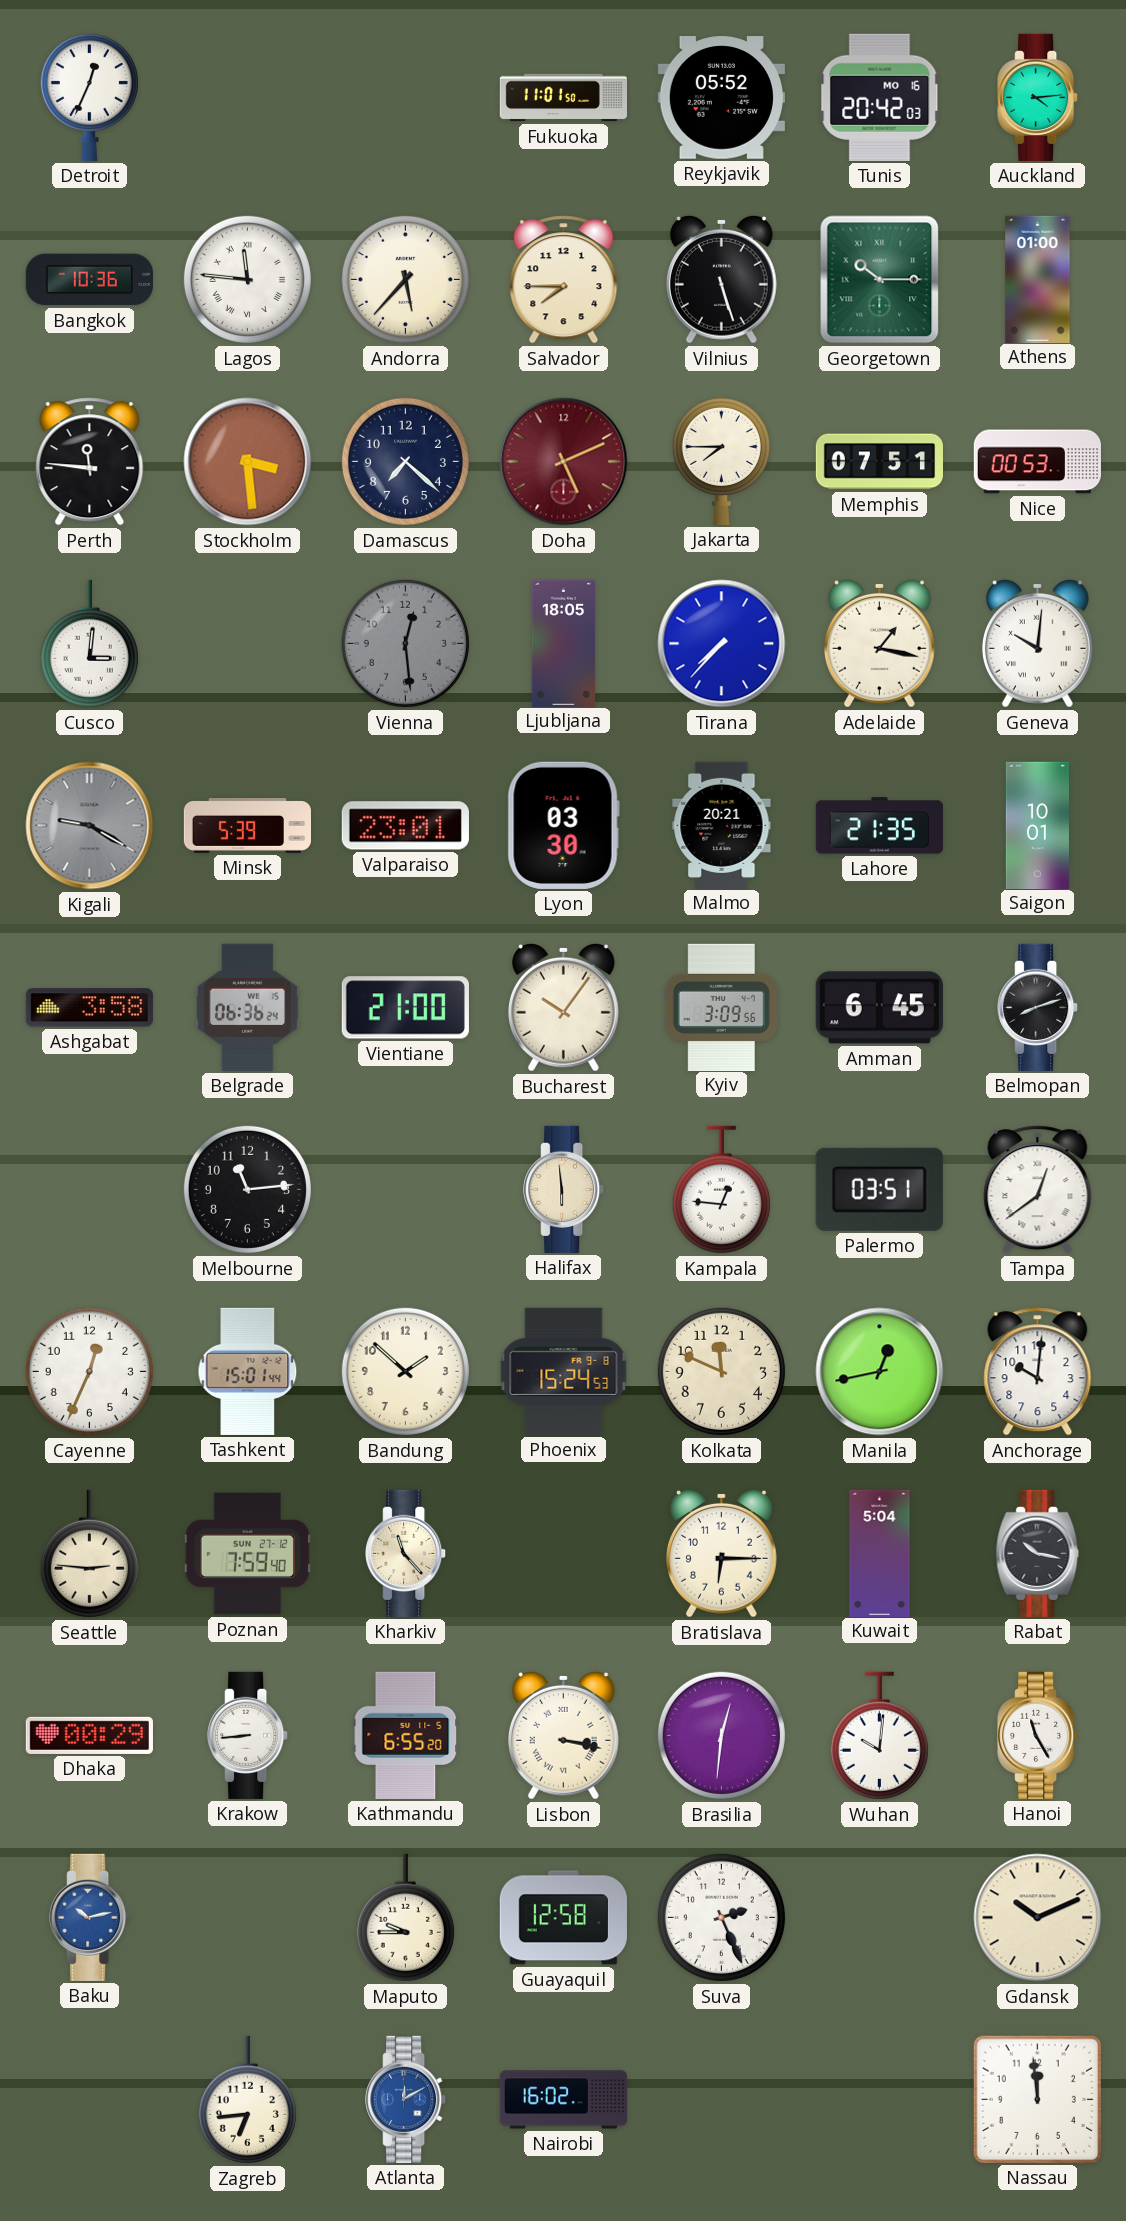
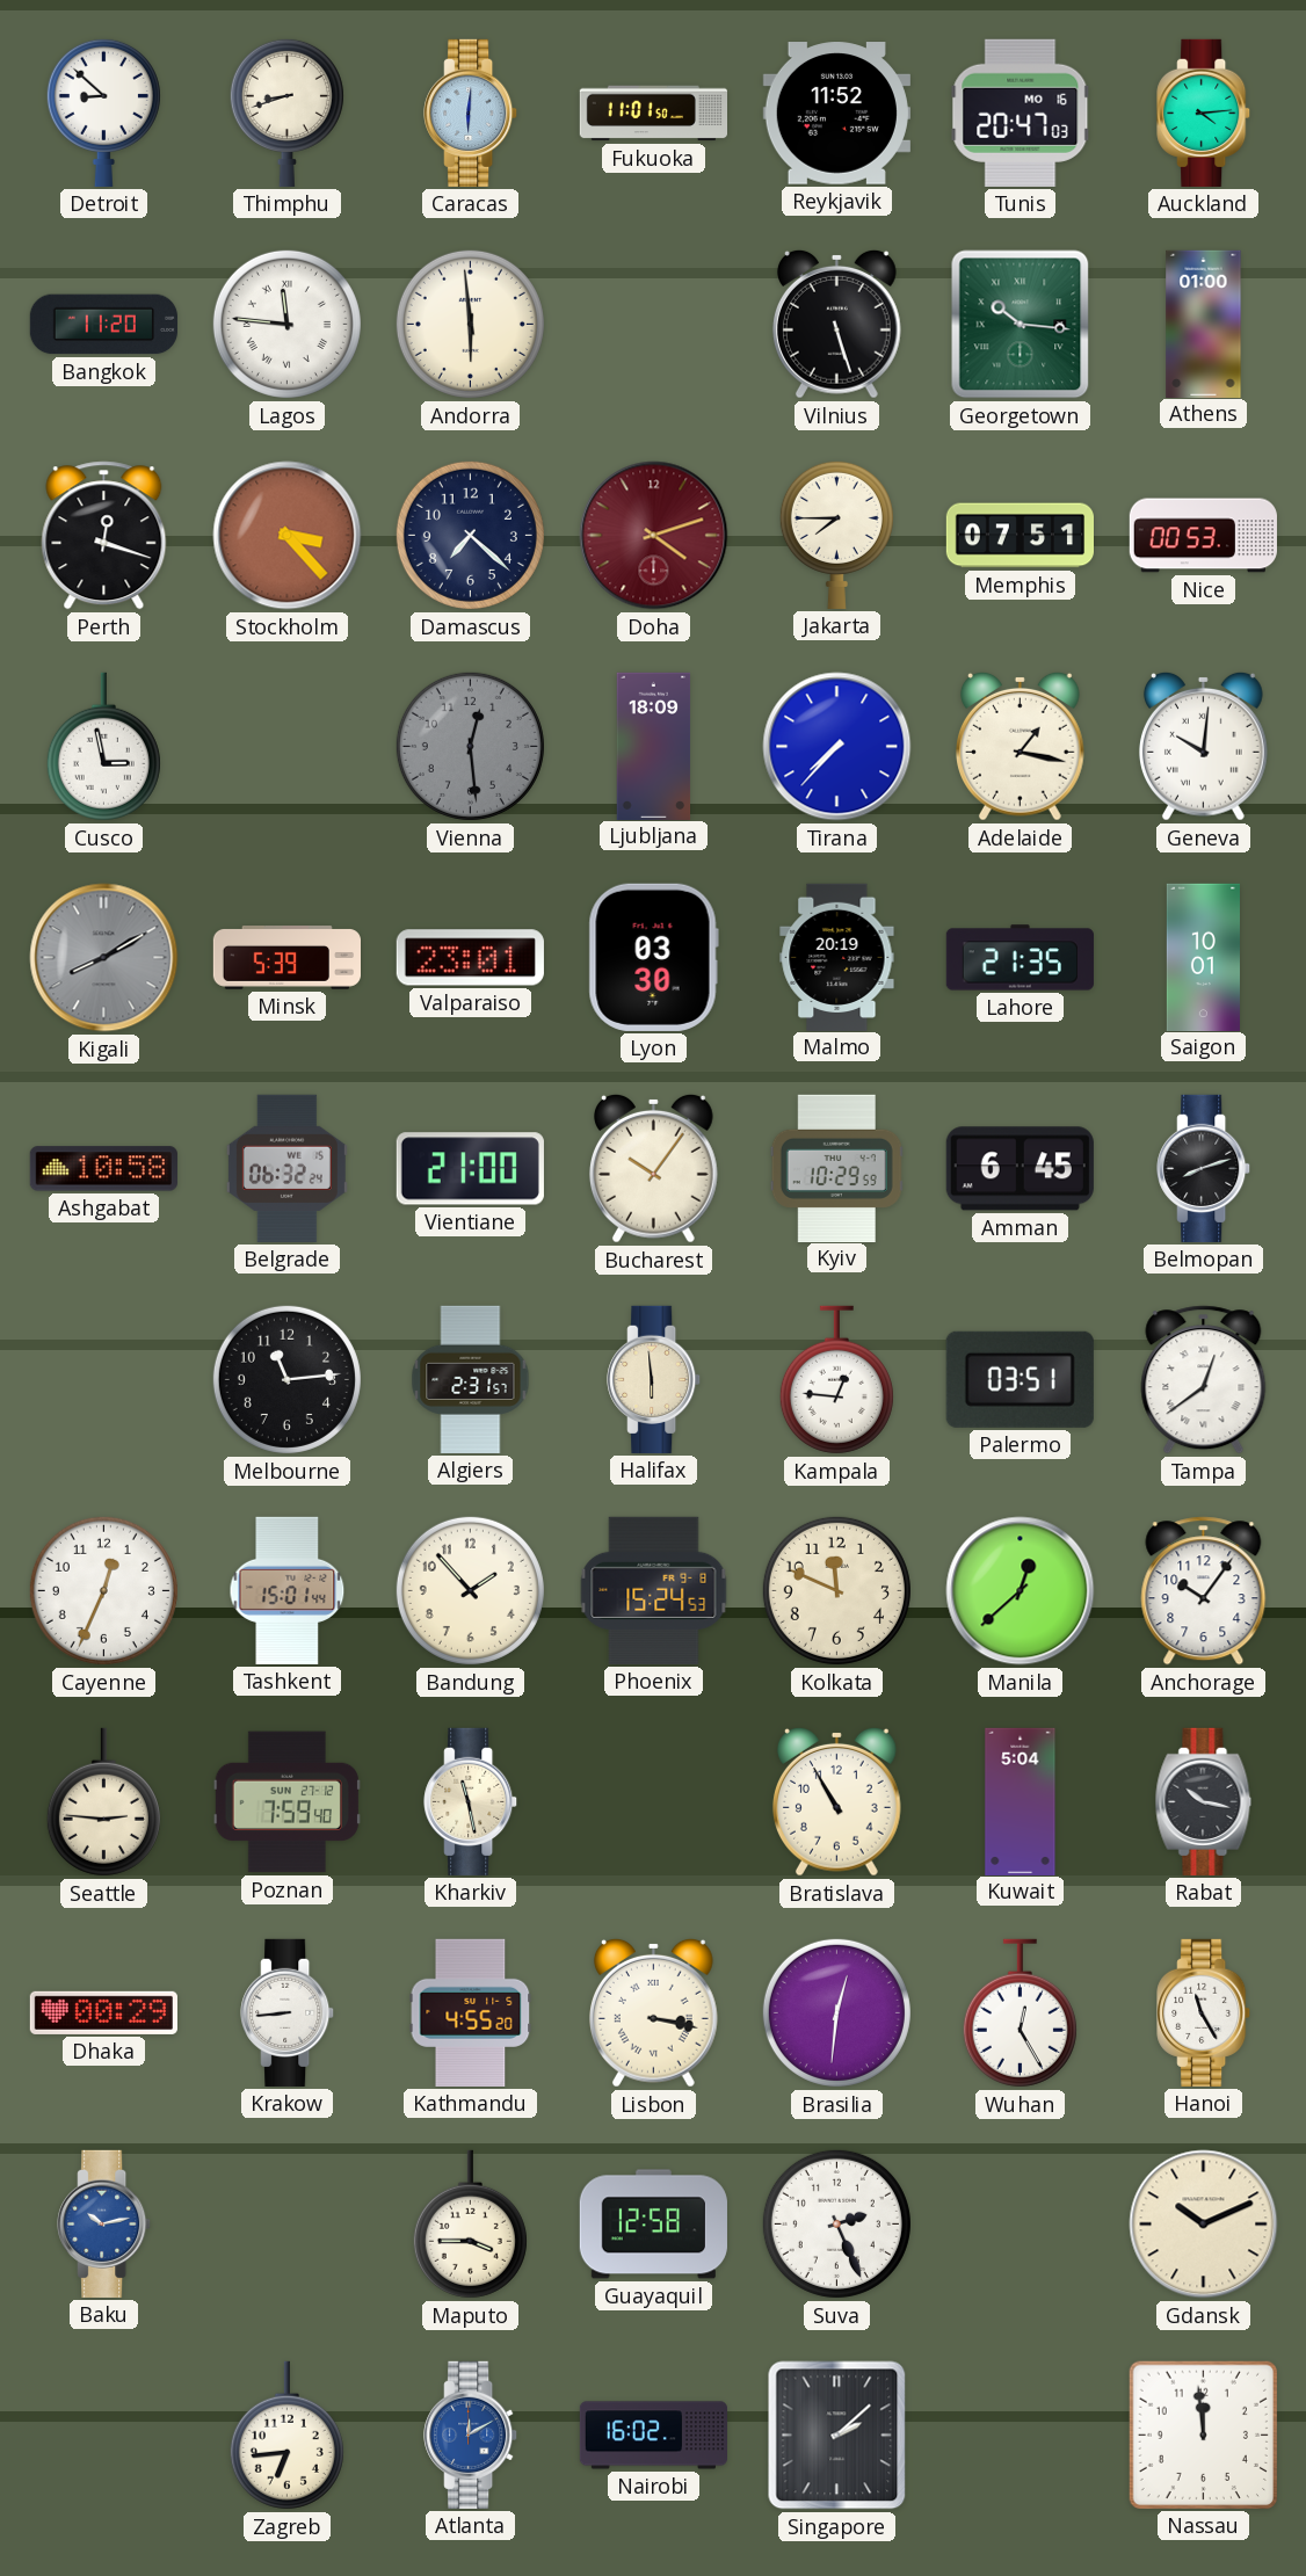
Detroit: 12:34 -> 8:52
Thimphu: none -> 8:42
Caracas: none -> 6:01
Reykjavik: 05:52 -> 11:52
Tunis: 20:42 -> 20:47
Bangkok: 10:36 -> 11:20
Andorra: 5:37 -> 5:59
Salvador: 7:45 -> none
Georgetown: 10:15 -> 10:16
Perth: 11:46 -> 12:18
Stockholm: 3:29 -> 3:23
Doha: 5:11 -> 4:12
Cusco: 3:01 -> 2:58
Ljubljana: 18:05 -> 18:09
Kigali: 9:20 -> 8:10
Malmo: 20:21 -> 20:19
Ashgabat: 3:58 -> 10:58
Belgrade: 06:36 -> 06:32
Kyiv: 3:09 -> 10:29
Algiers: none -> 2:31
Bandung: 1:52 -> 1:53
Manila: 12:43 -> 12:38
Anchorage: 10:01 -> 10:06
Kharkiv: 11:23 -> 11:28
Bratislava: 6:15 -> 10:55
Kathmandu: 6:55 -> 4:55
Wuhan: 10:01 -> 12:25
Maputo: 9:45 -> 3:45
Singapore: none -> 2:08
